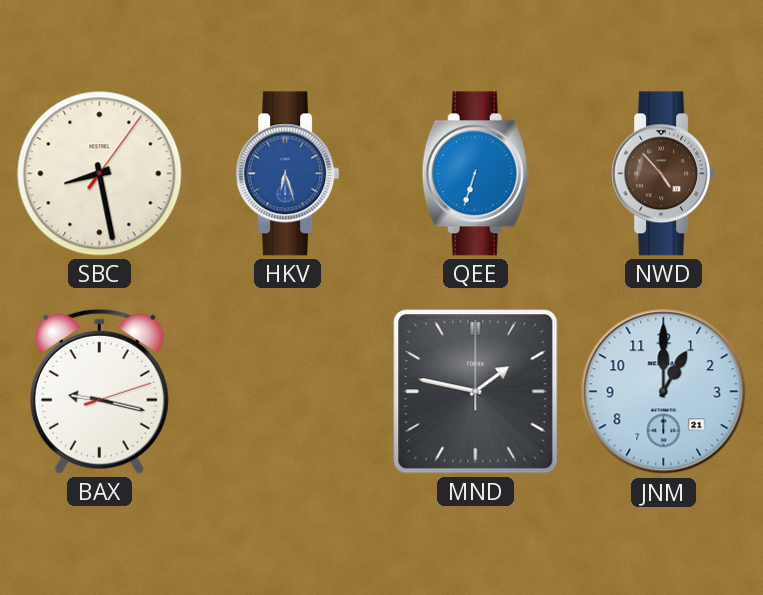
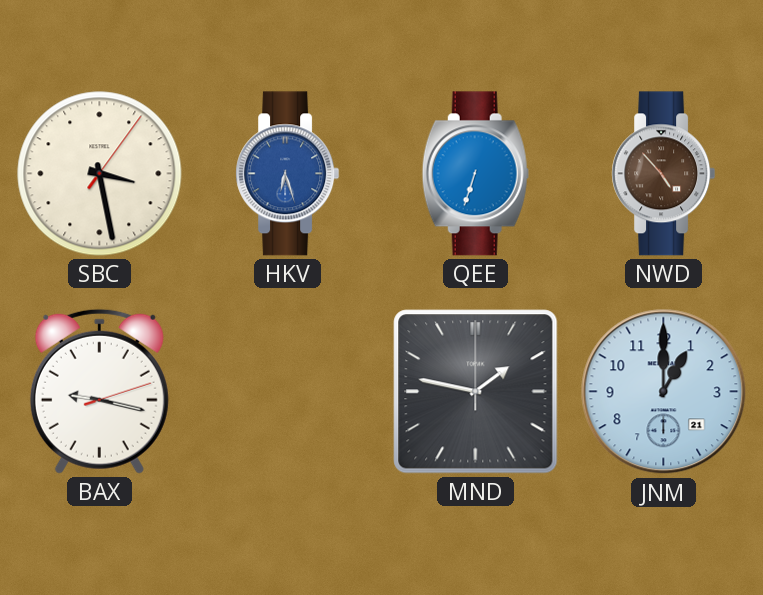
SBC: 8:28 -> 3:28
